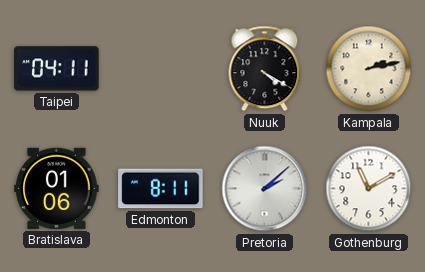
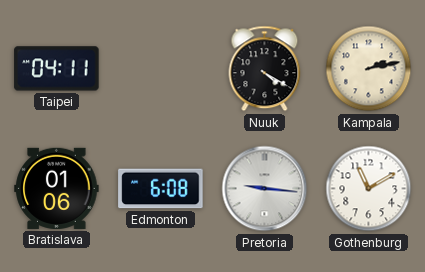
Edmonton: 8:11 -> 6:08
Pretoria: 2:08 -> 9:16
